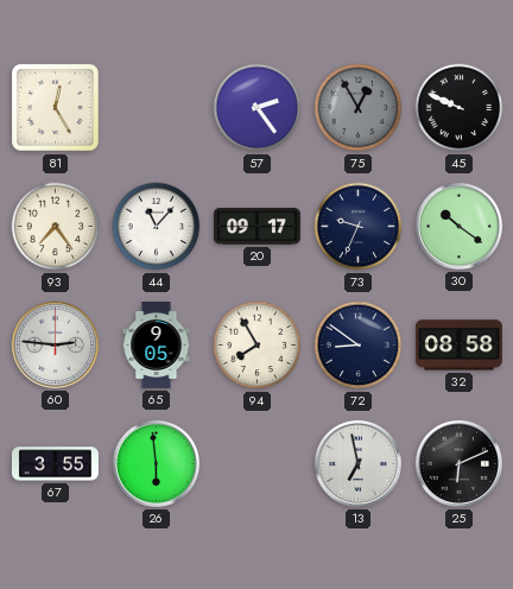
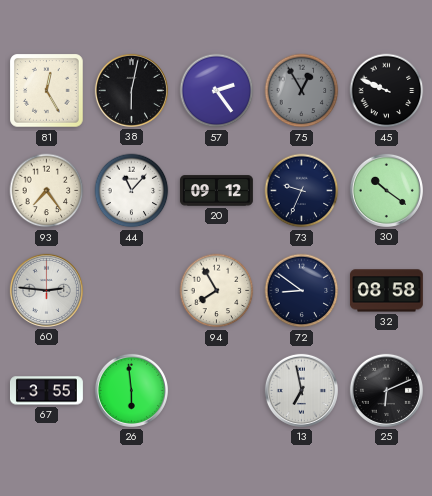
38: none -> 6:02
20: 09:17 -> 09:12
65: 9:05 -> none
